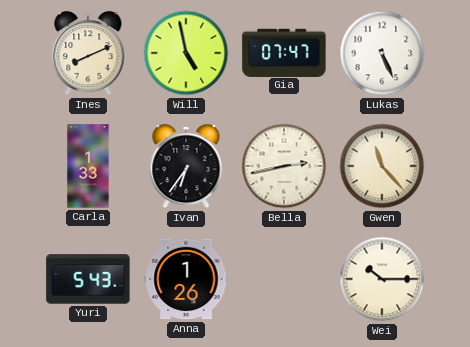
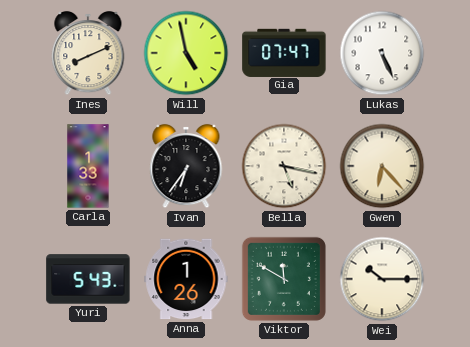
Bella: 2:43 -> 5:17
Gwen: 11:23 -> 6:23
Viktor: none -> 11:50
